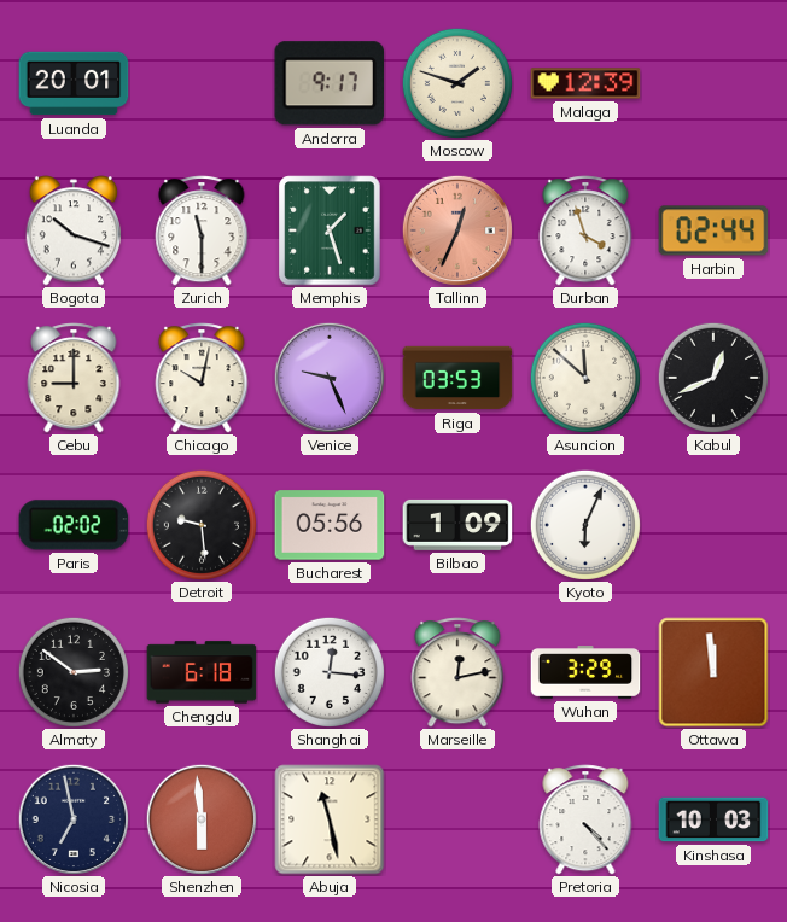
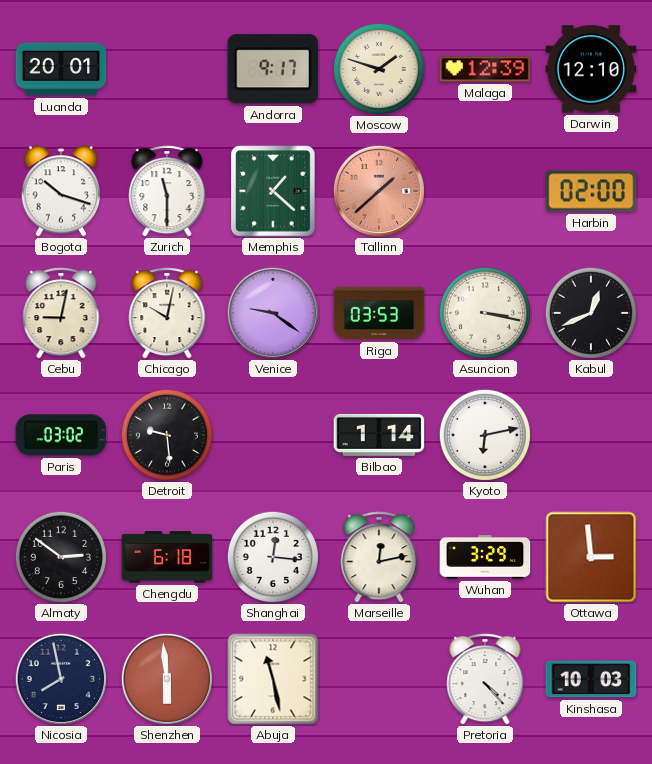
Darwin: none -> 12:10
Memphis: 1:27 -> 1:22
Tallinn: 12:34 -> 1:38
Durban: 3:57 -> none
Harbin: 02:44 -> 02:00
Cebu: 9:00 -> 9:02
Venice: 9:26 -> 9:21
Asuncion: 11:52 -> 3:17
Paris: 02:02 -> 03:02
Bucharest: 05:56 -> none
Bilbao: 1:09 -> 1:14
Kyoto: 6:04 -> 6:13
Ottawa: 11:59 -> 2:59
Nicosia: 6:58 -> 7:58
